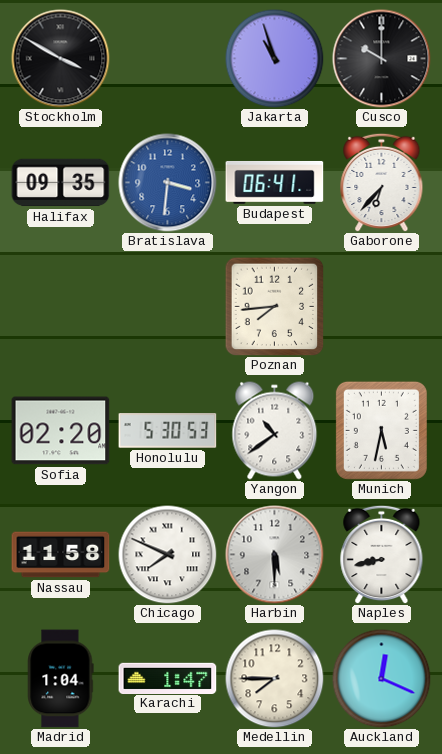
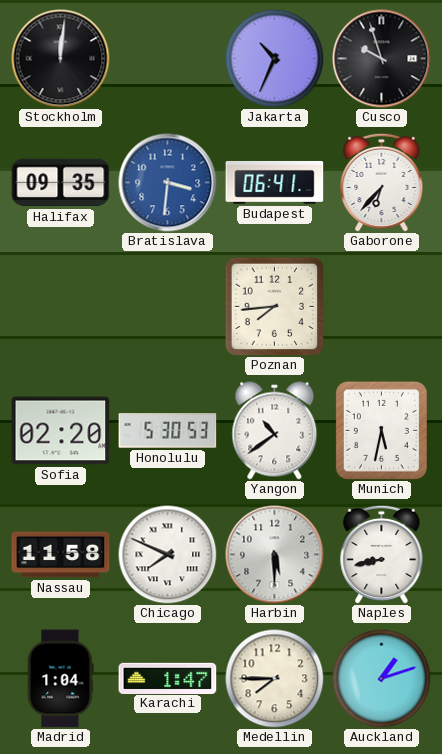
Stockholm: 3:50 -> 12:01
Jakarta: 10:57 -> 10:34
Cusco: 10:00 -> 9:57
Auckland: 12:19 -> 1:12
